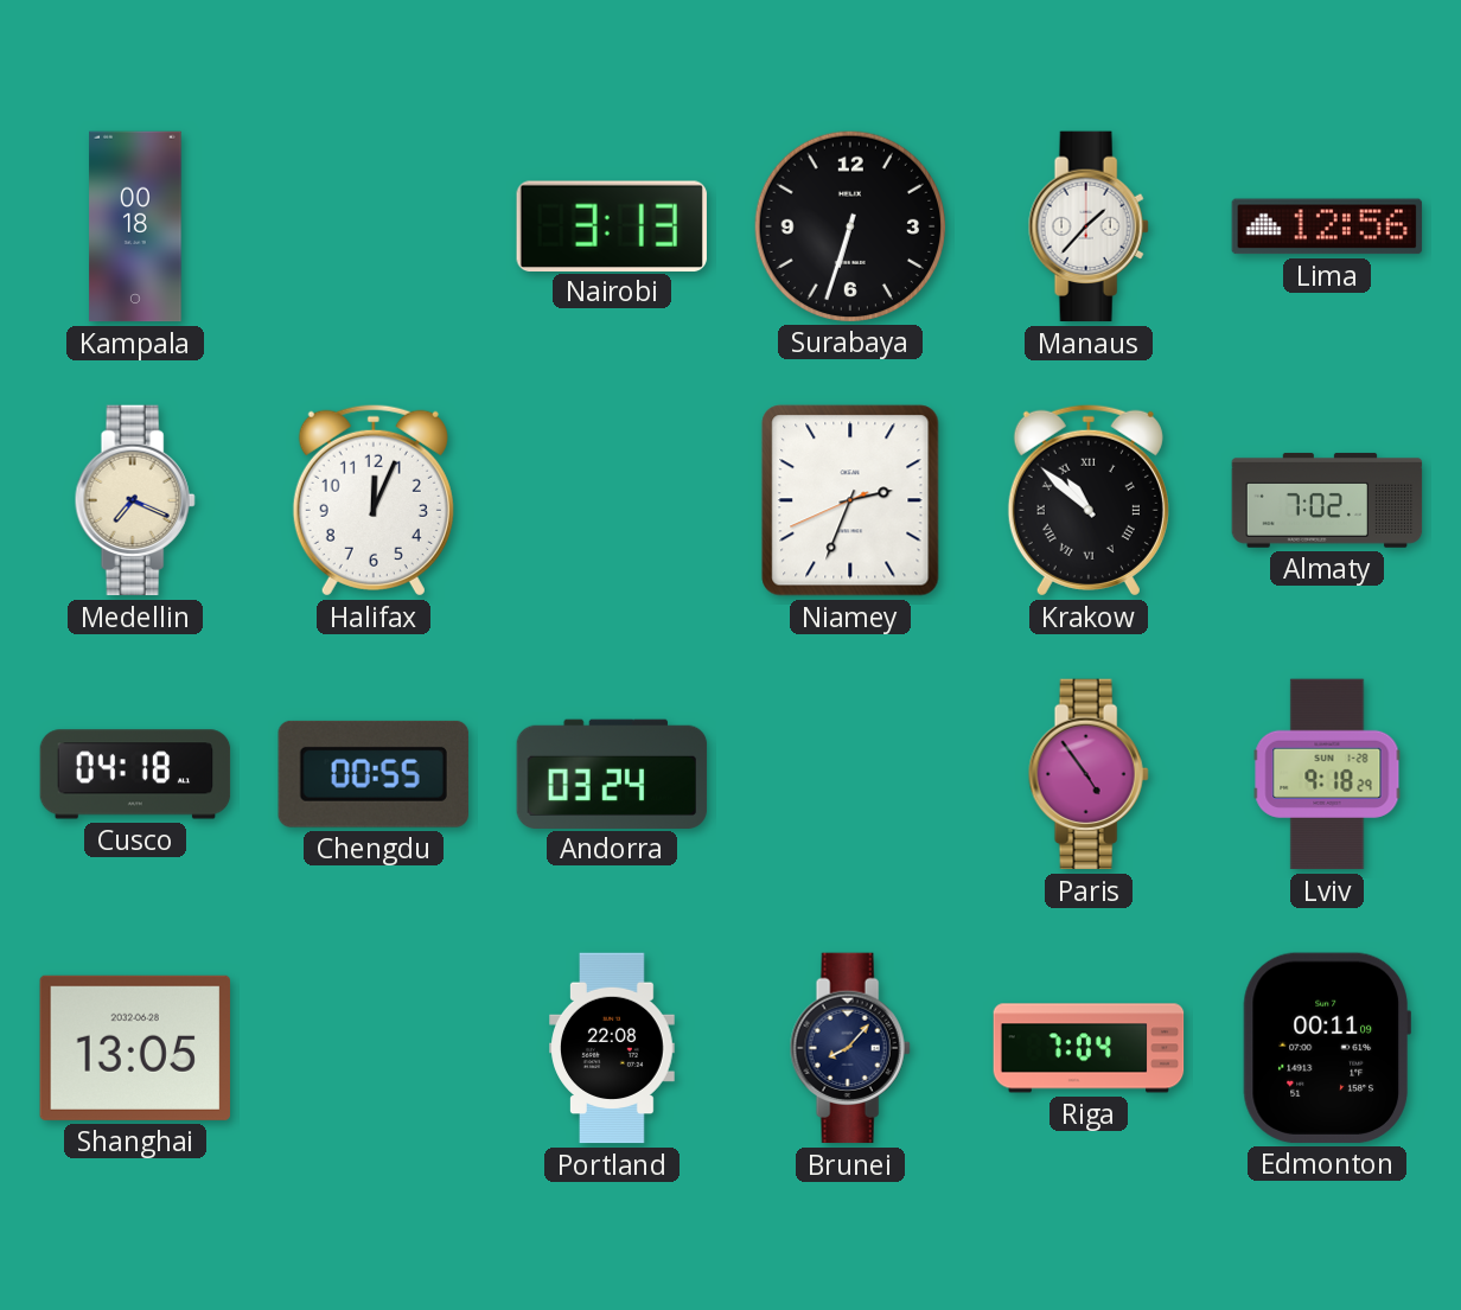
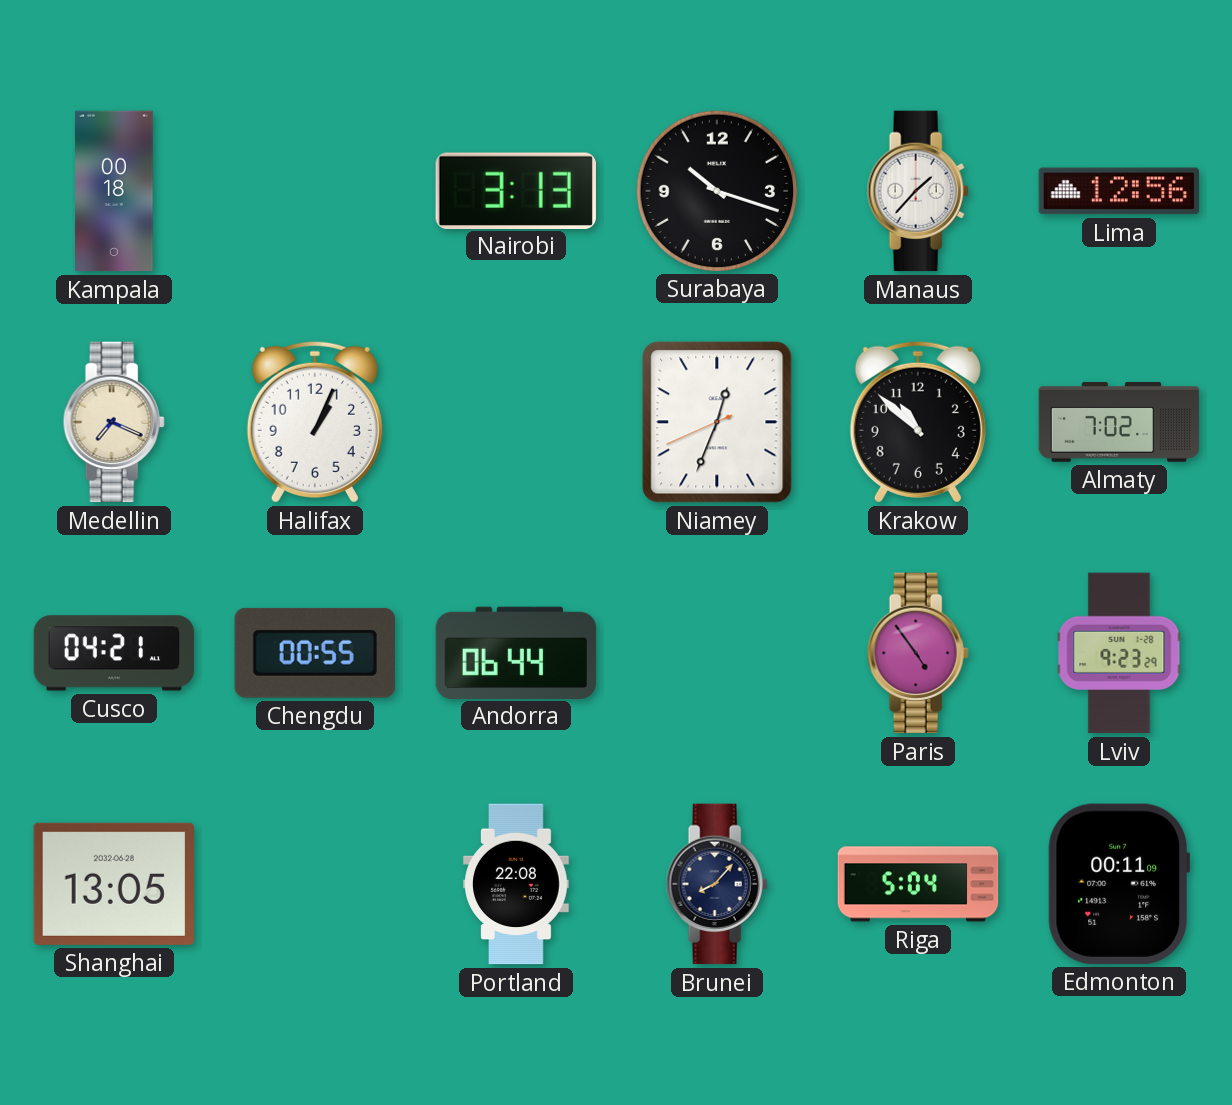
Surabaya: 6:33 -> 10:18
Halifax: 12:04 -> 1:04
Niamey: 2:33 -> 12:33
Krakow numerals: Roman -> Arabic
Cusco: 04:18 -> 04:21
Andorra: 03:24 -> 06:44
Lviv: 9:18 -> 9:23
Riga: 7:04 -> 5:04
